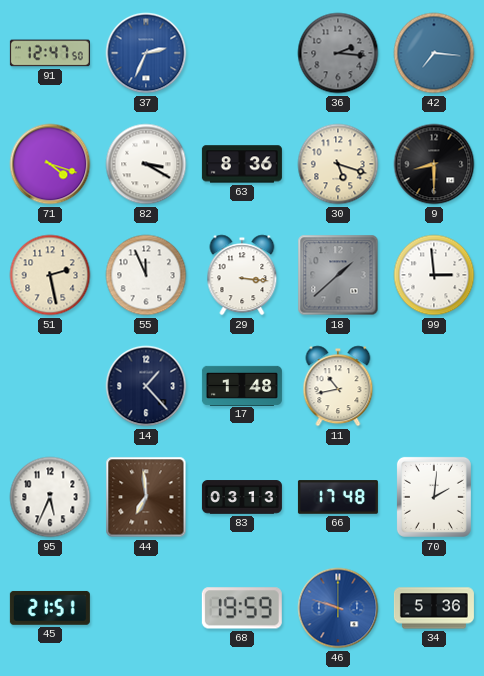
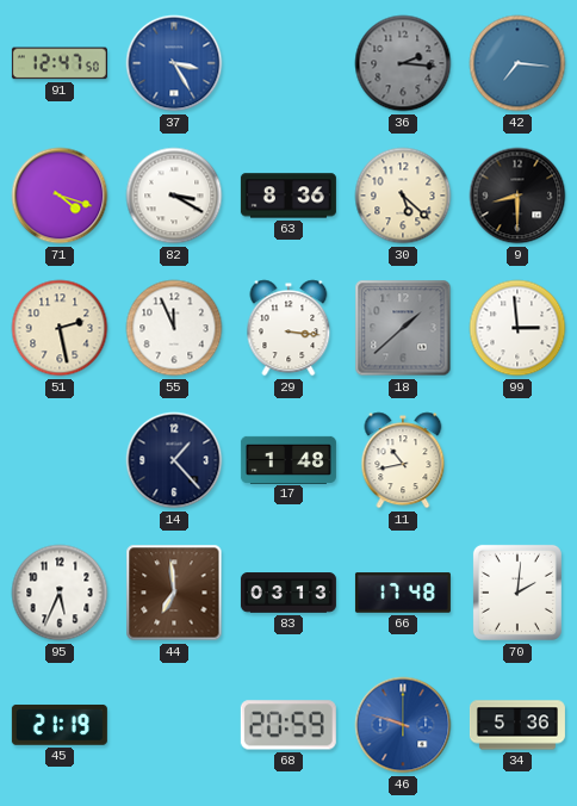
37: 2:34 -> 3:25
30: 5:18 -> 5:22
45: 21:51 -> 21:19
68: 19:59 -> 20:59
